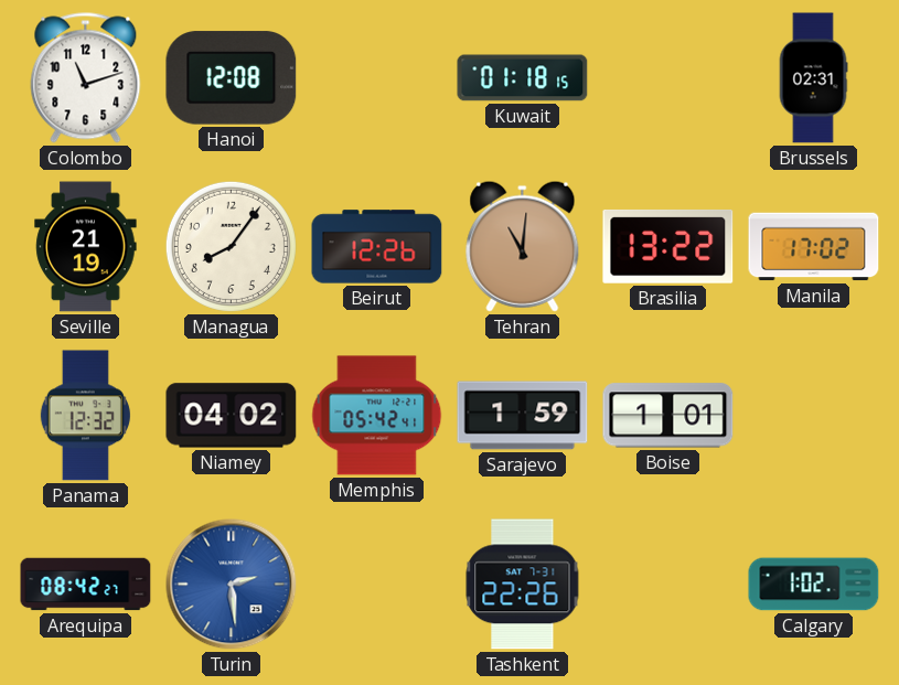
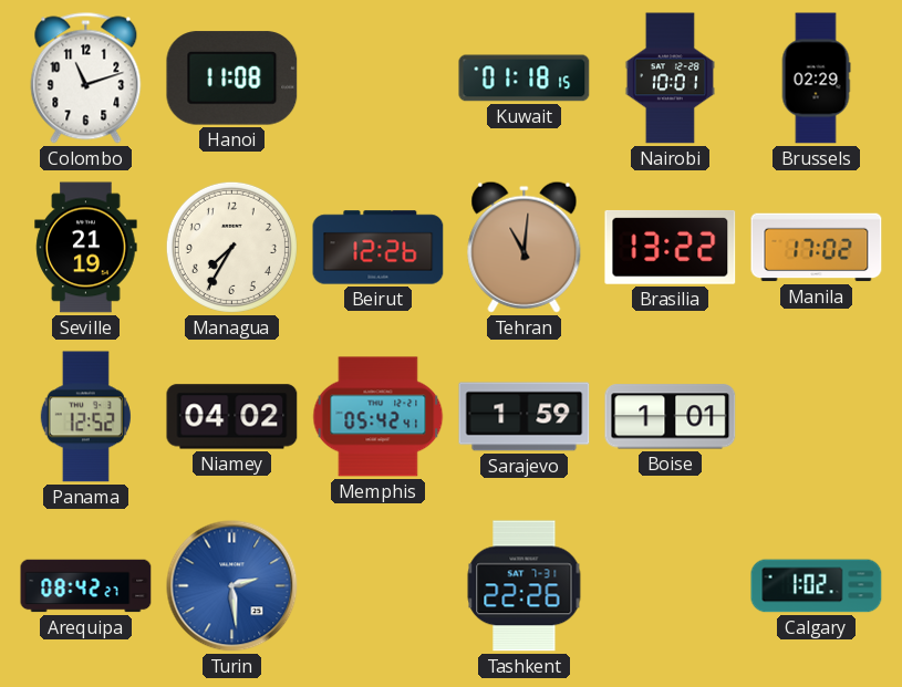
Hanoi: 12:08 -> 11:08
Nairobi: none -> 10:01
Brussels: 02:31 -> 02:29
Managua: 8:06 -> 7:35
Panama: 12:32 -> 12:52
